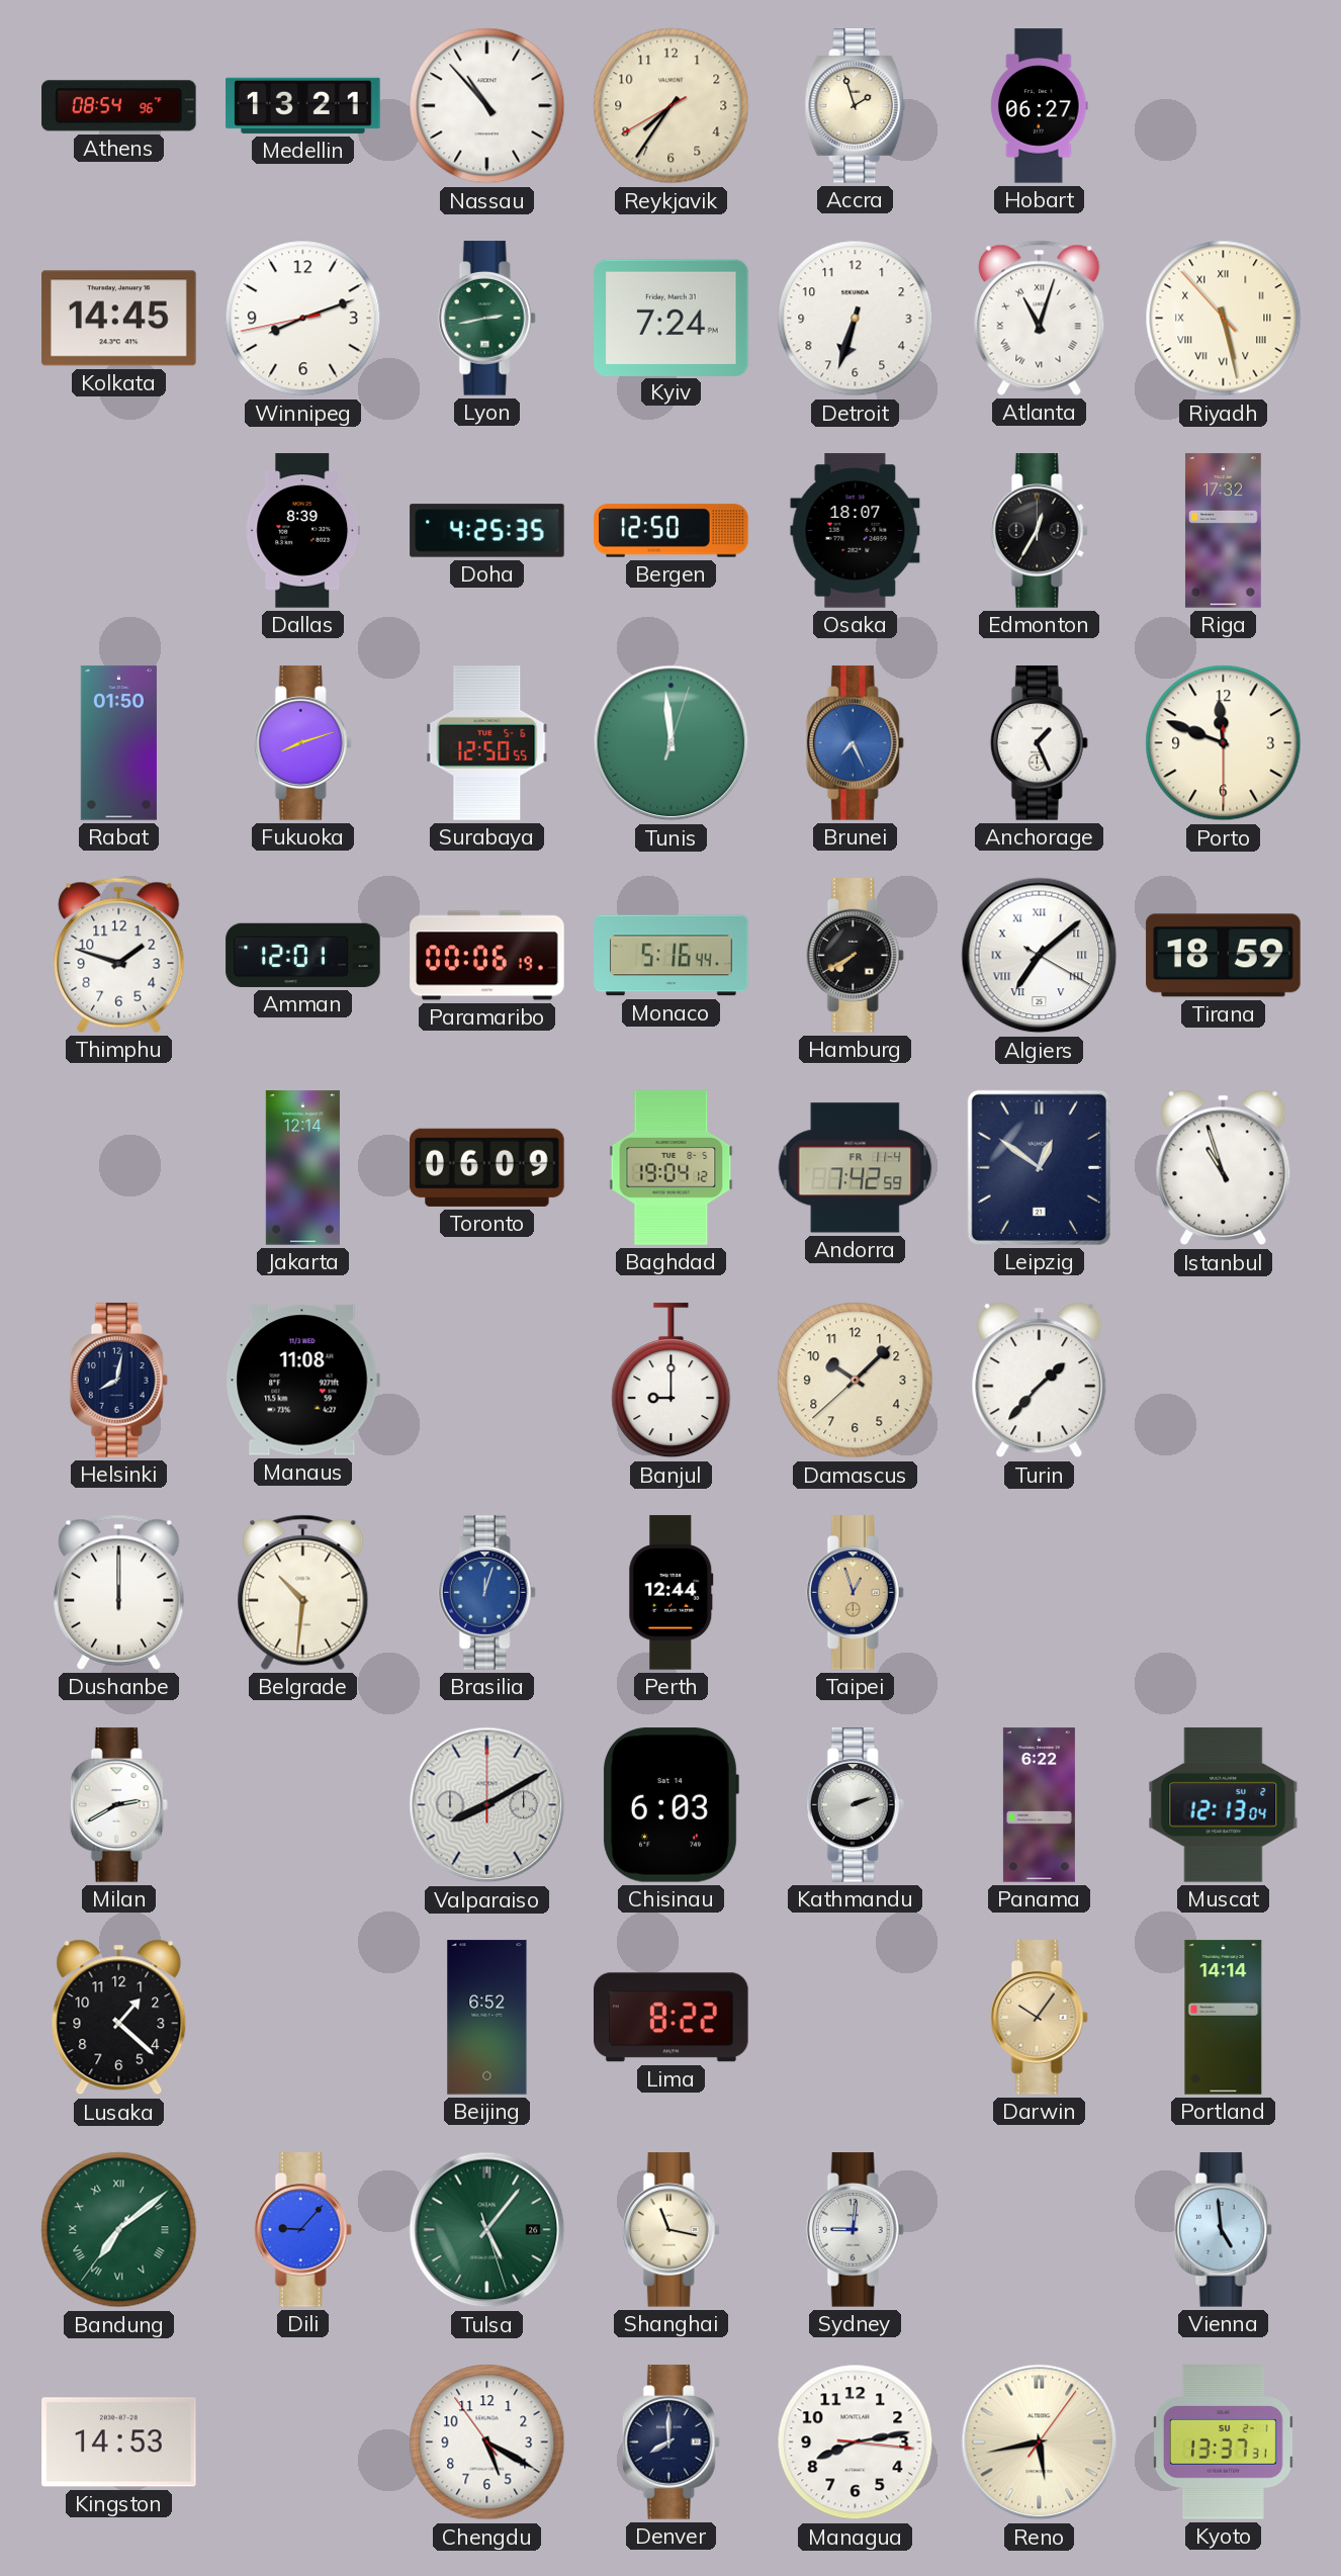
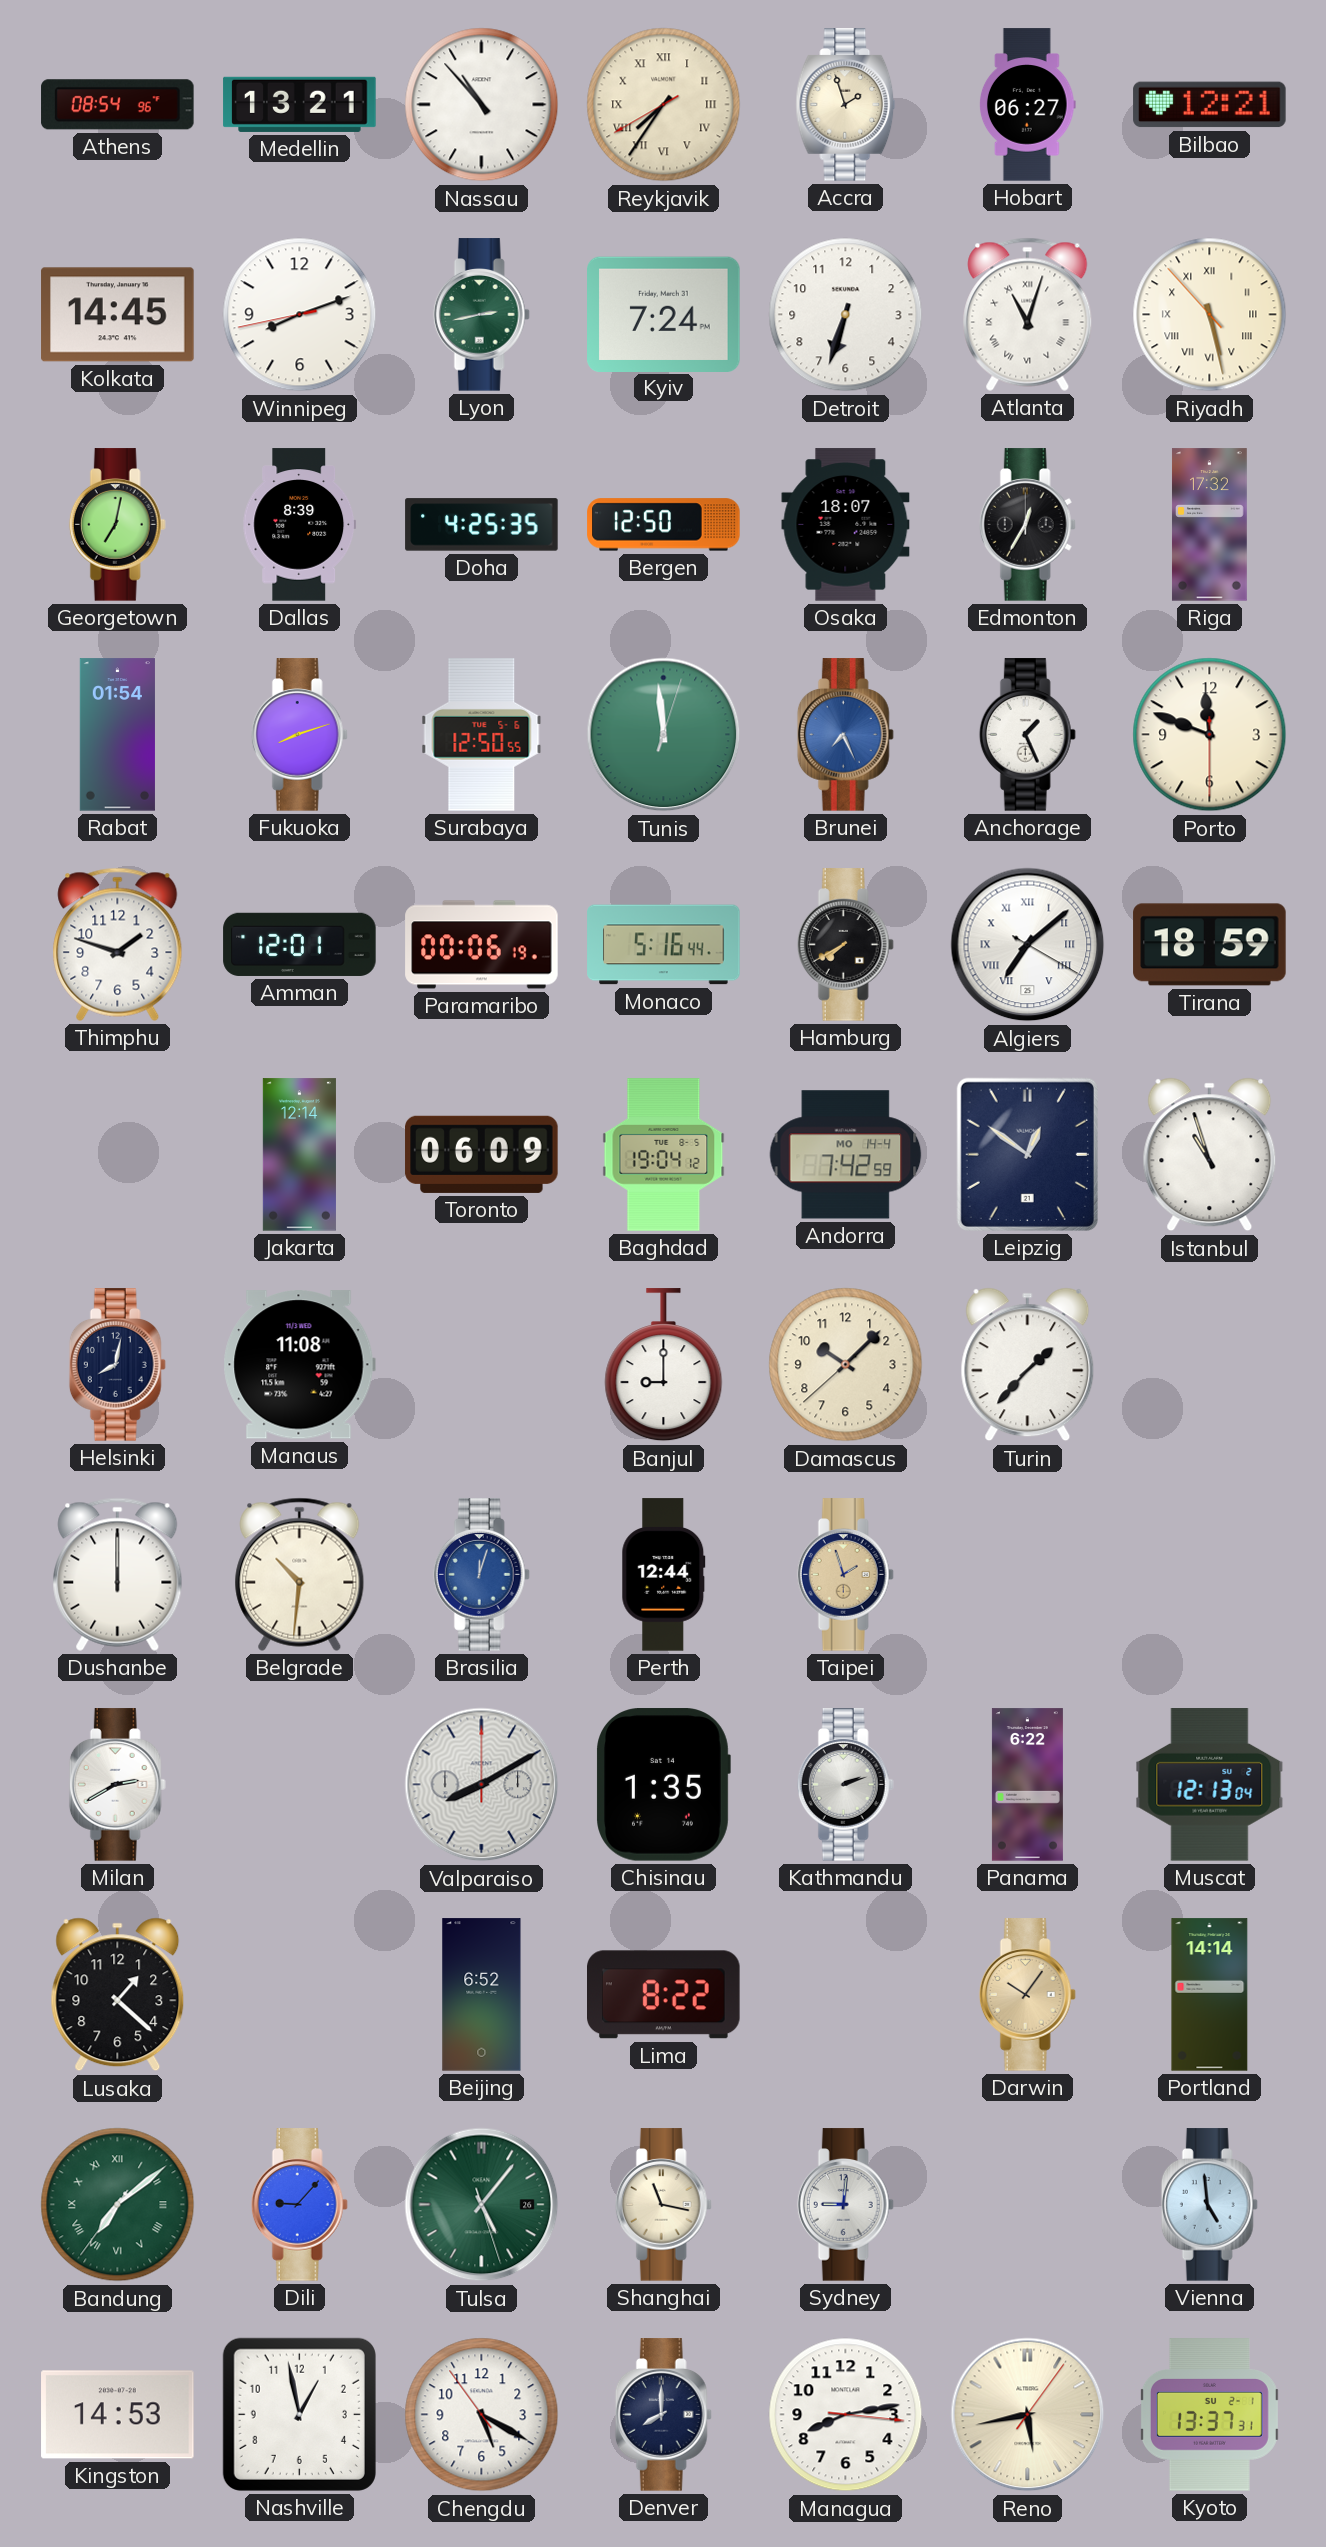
Reykjavik numerals: Arabic -> Roman
Bilbao: none -> 12:21
Georgetown: none -> 7:02
Rabat: 01:50 -> 01:54
Andorra date: FR 11-4 -> MO 14-4
Taipei: 12:57 -> 1:57
Chisinau: 6:03 -> 1:35
Nashville: none -> 12:58
